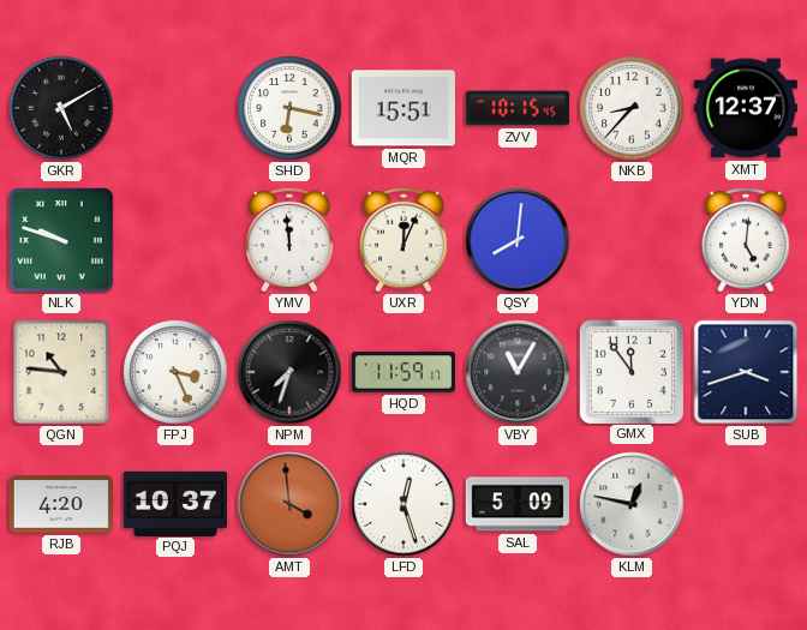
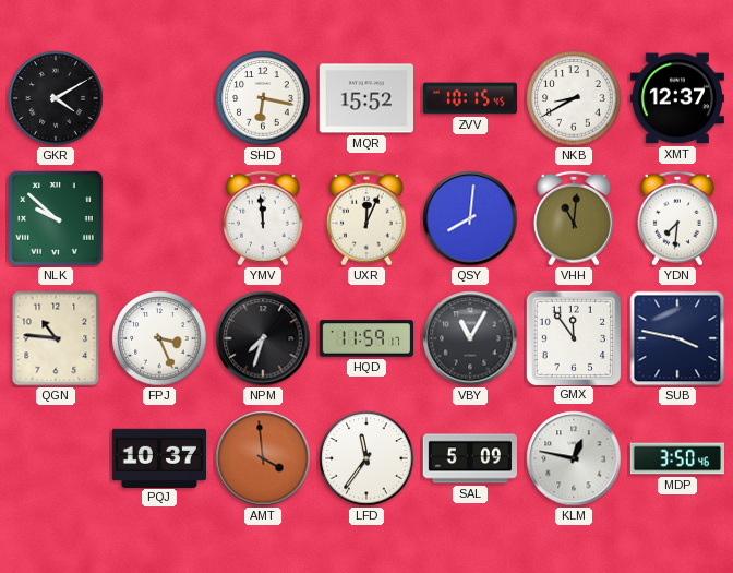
GKR: 5:10 -> 4:10
MQR: 15:51 -> 15:52
NKB: 8:37 -> 8:40
NLK: 9:48 -> 9:52
VHH: none -> 11:01
YDN: 5:01 -> 7:31
SUB: 3:42 -> 3:47
RJB: 4:20 -> none
LFD: 12:27 -> 11:36
MDP: none -> 3:50
